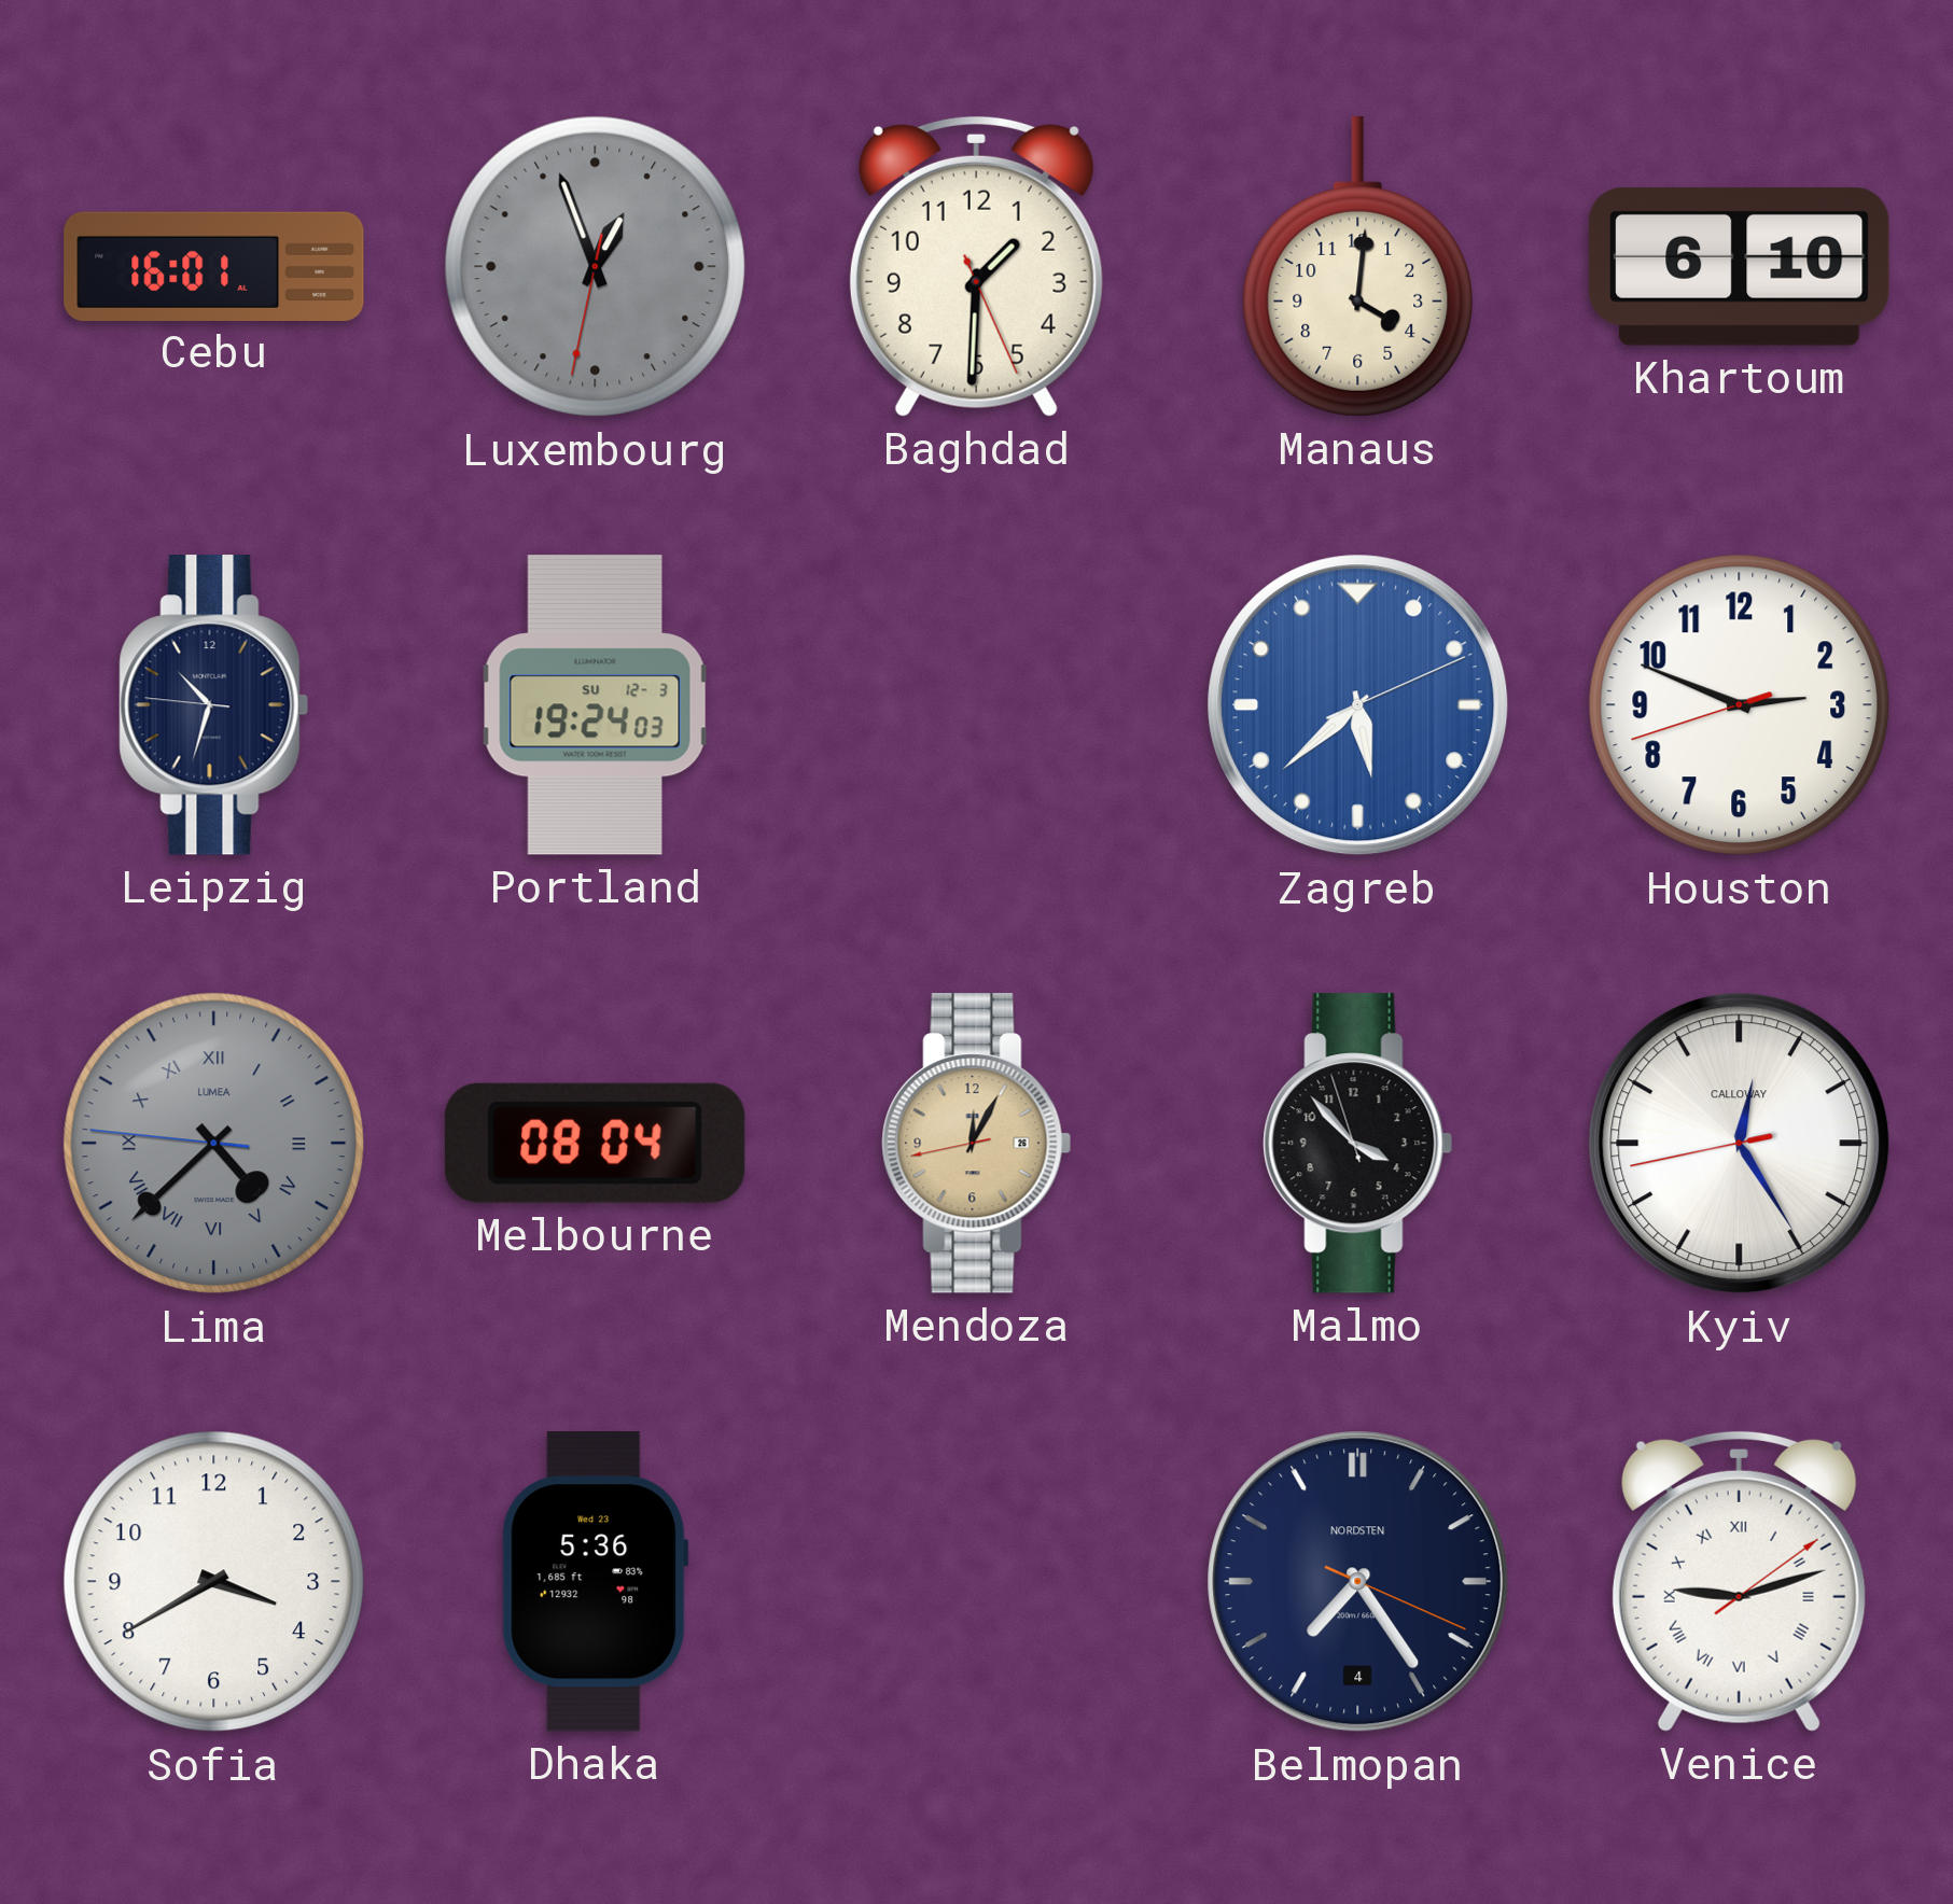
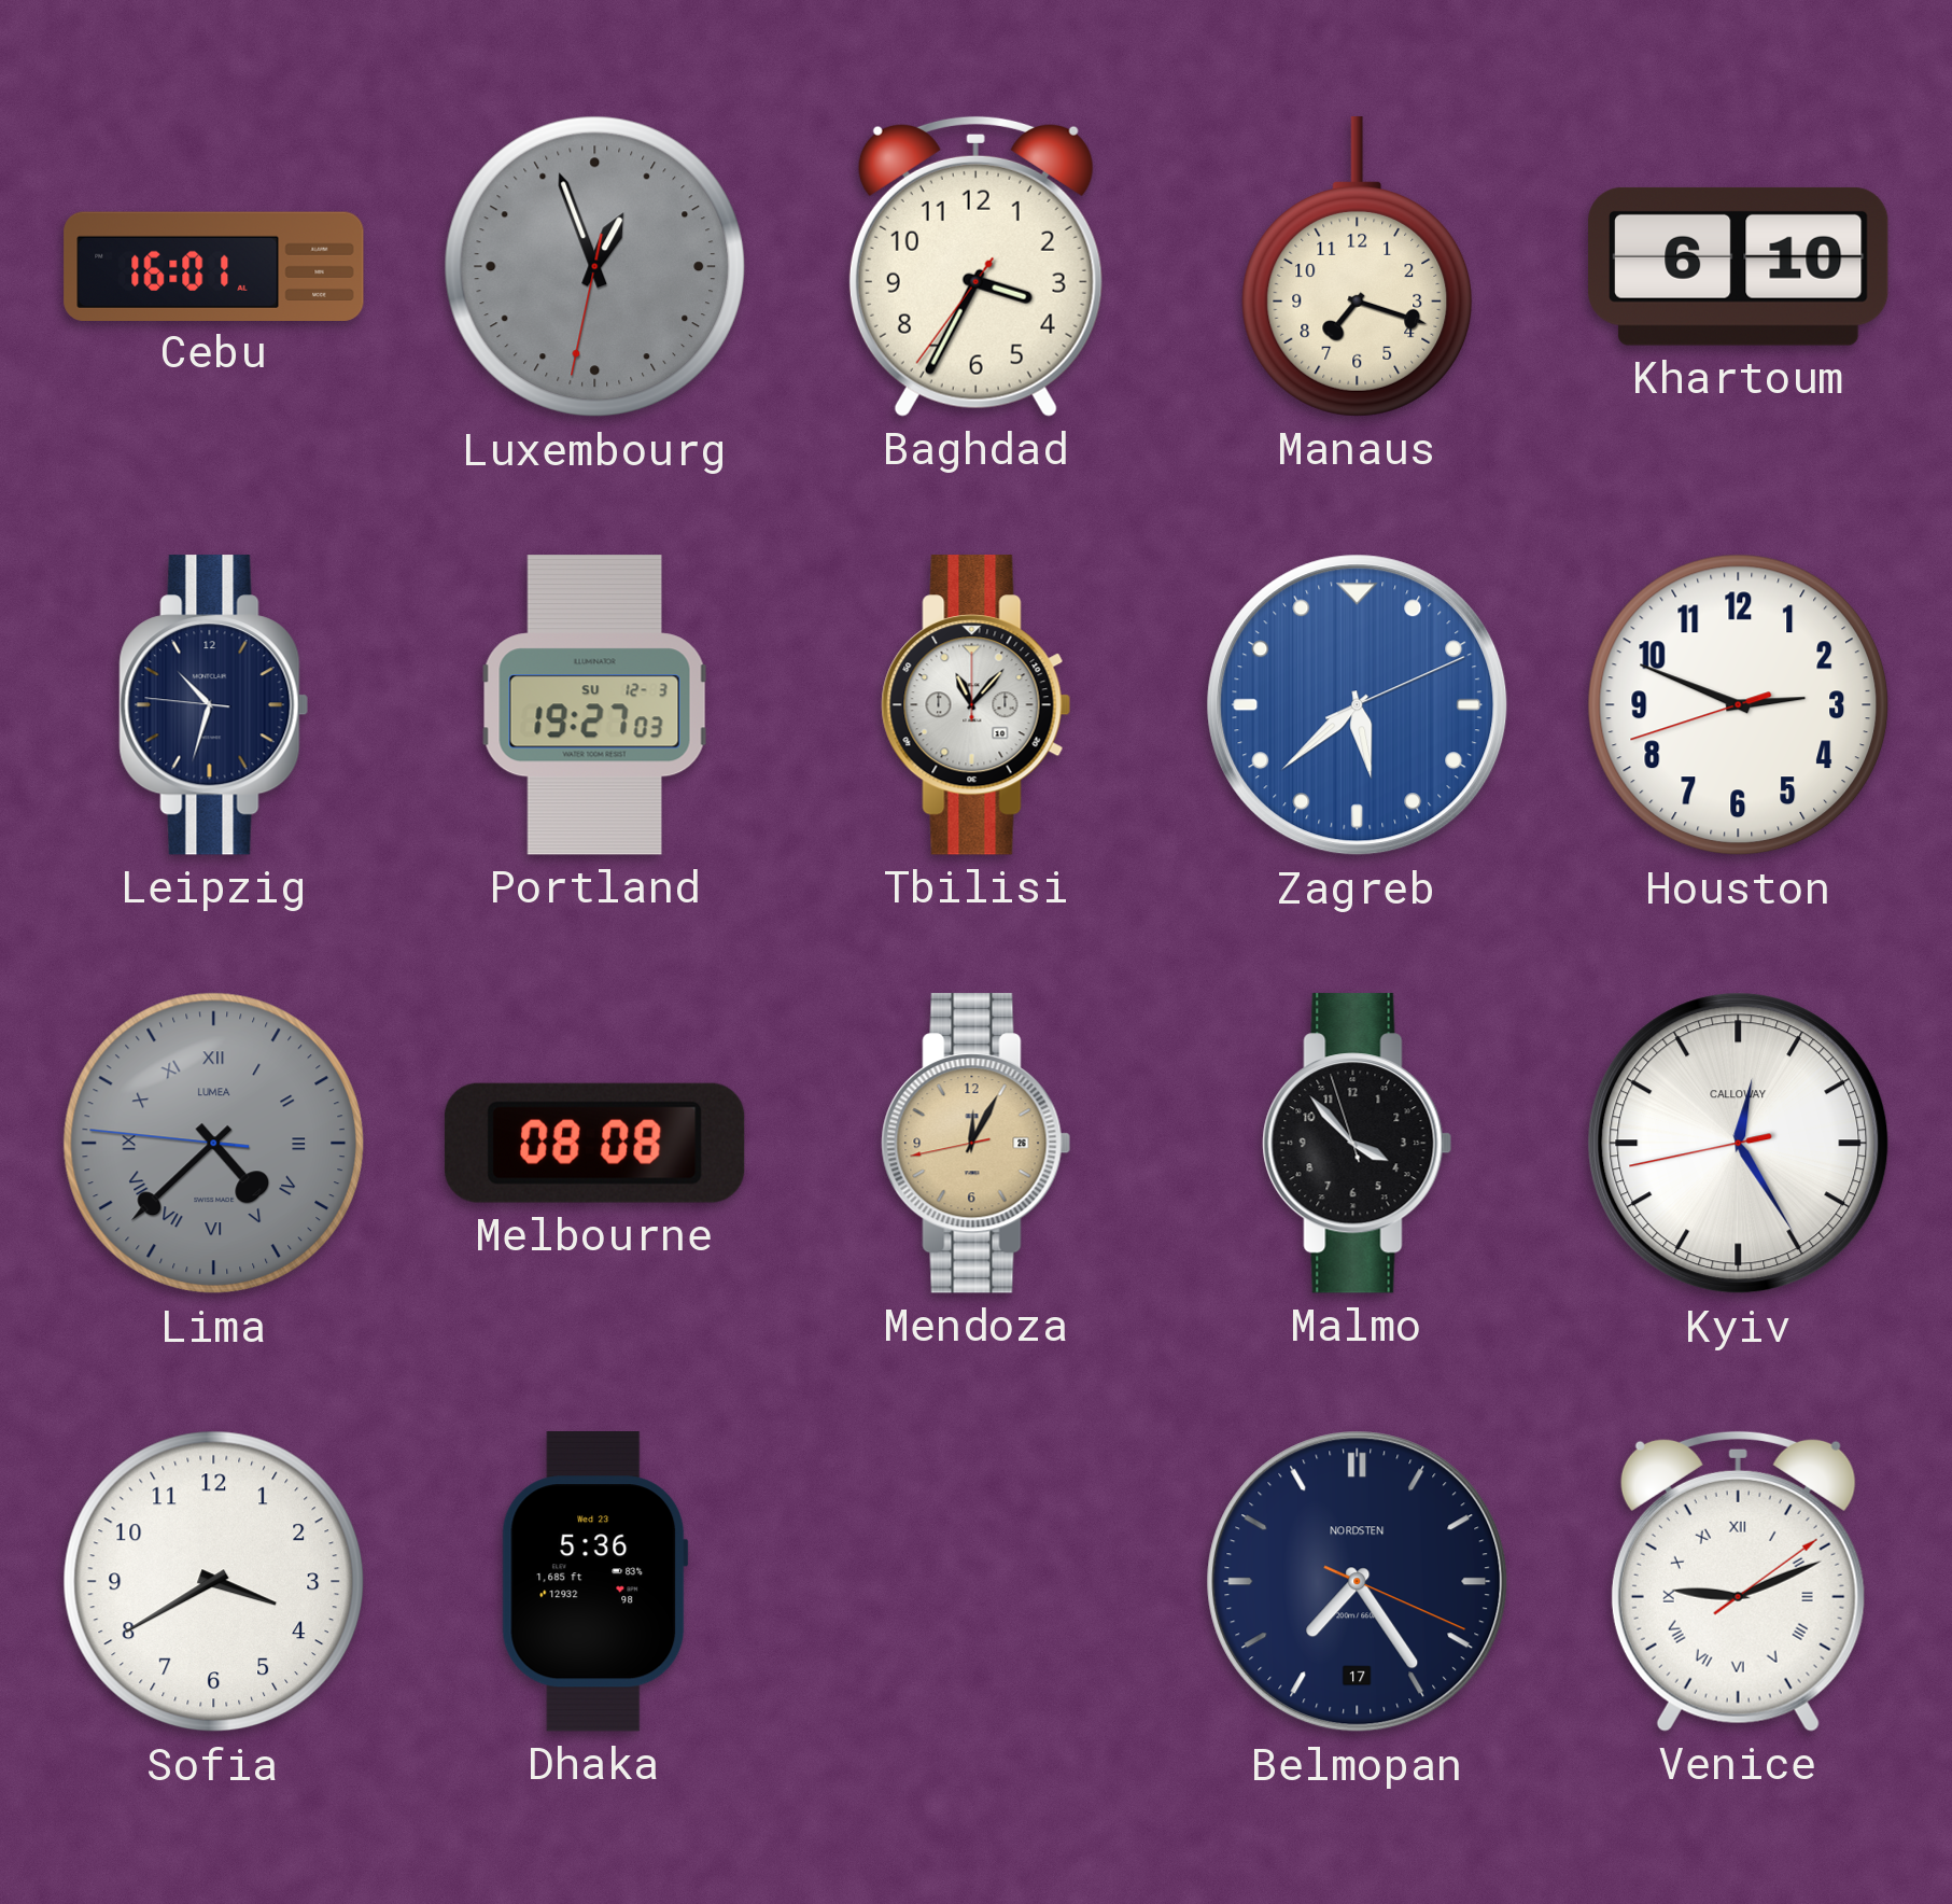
Baghdad: 1:30 -> 3:34
Manaus: 4:01 -> 7:18
Portland: 19:24 -> 19:27
Tbilisi: none -> 11:07
Melbourne: 08:04 -> 08:08
Belmopan date: 4 -> 17
Venice: 9:12 -> 9:11
